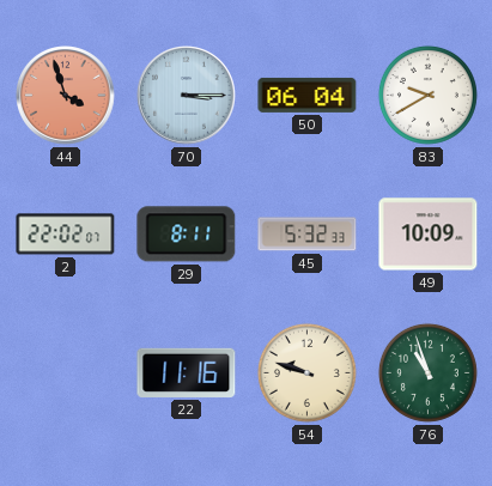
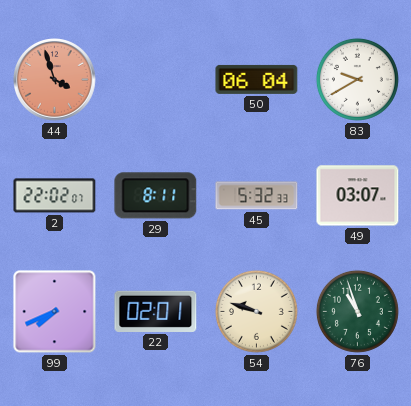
70: 3:15 -> none
49: 10:09 -> 03:07
99: none -> 7:41
22: 11:16 -> 02:01
